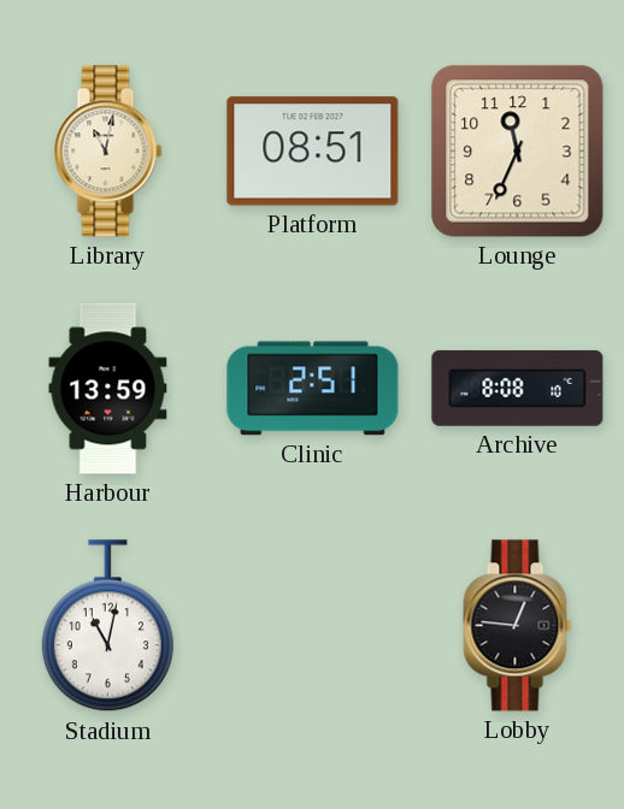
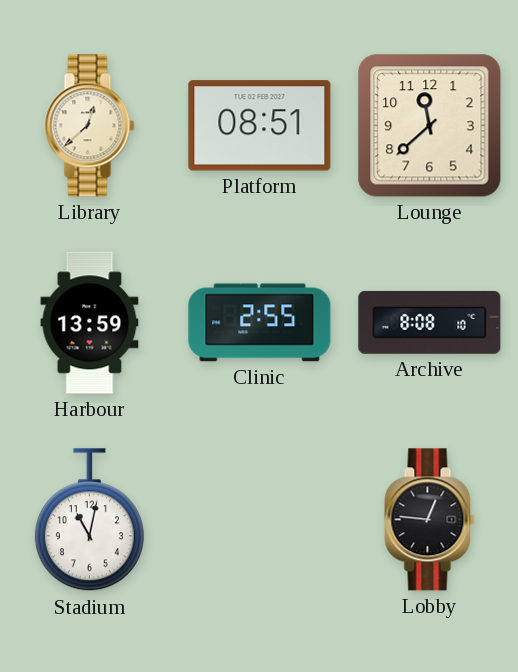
Library: 11:02 -> 12:38
Lounge: 11:34 -> 11:38
Clinic: 2:51 -> 2:55
